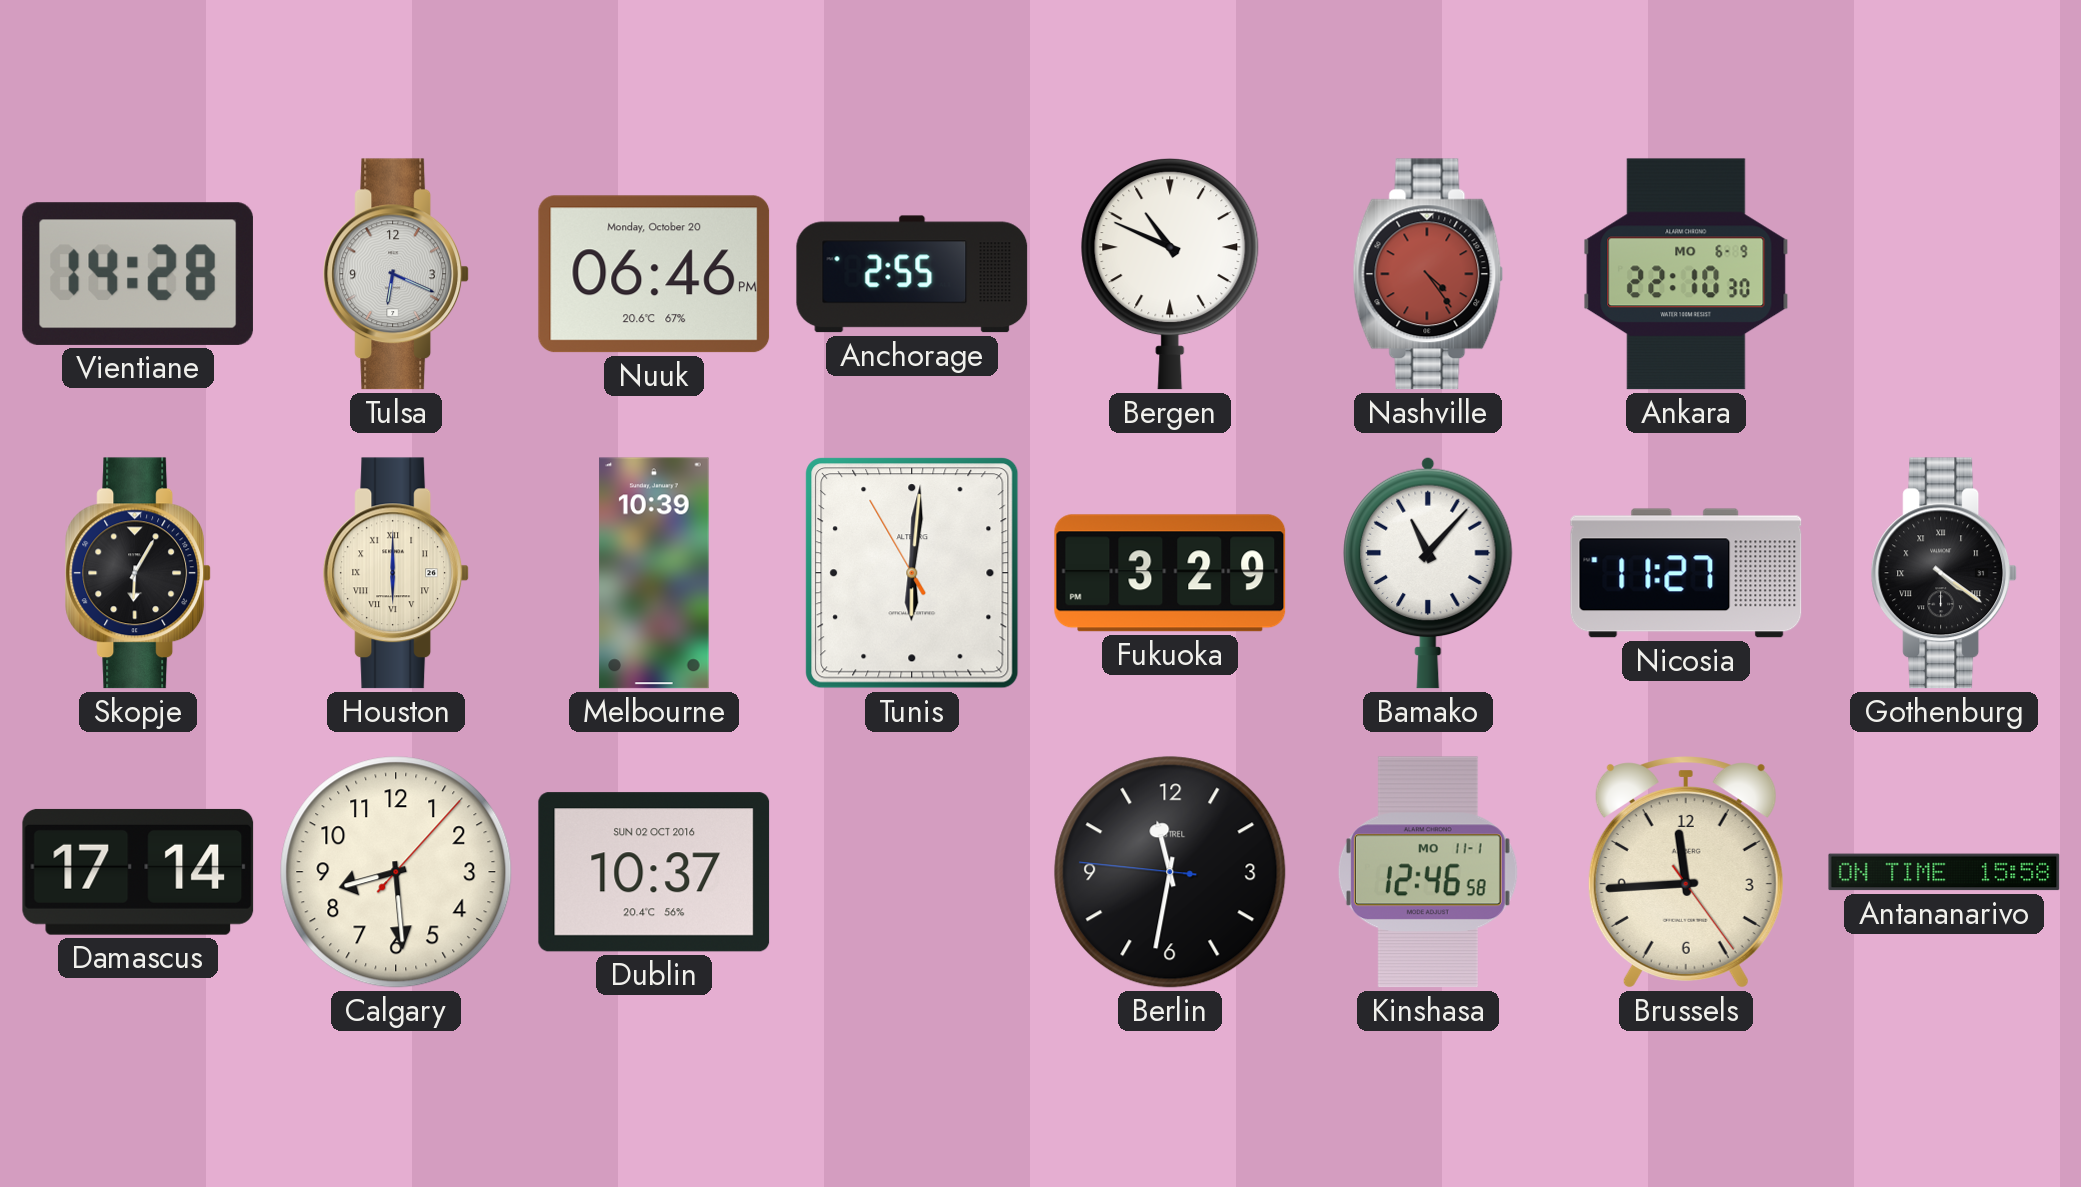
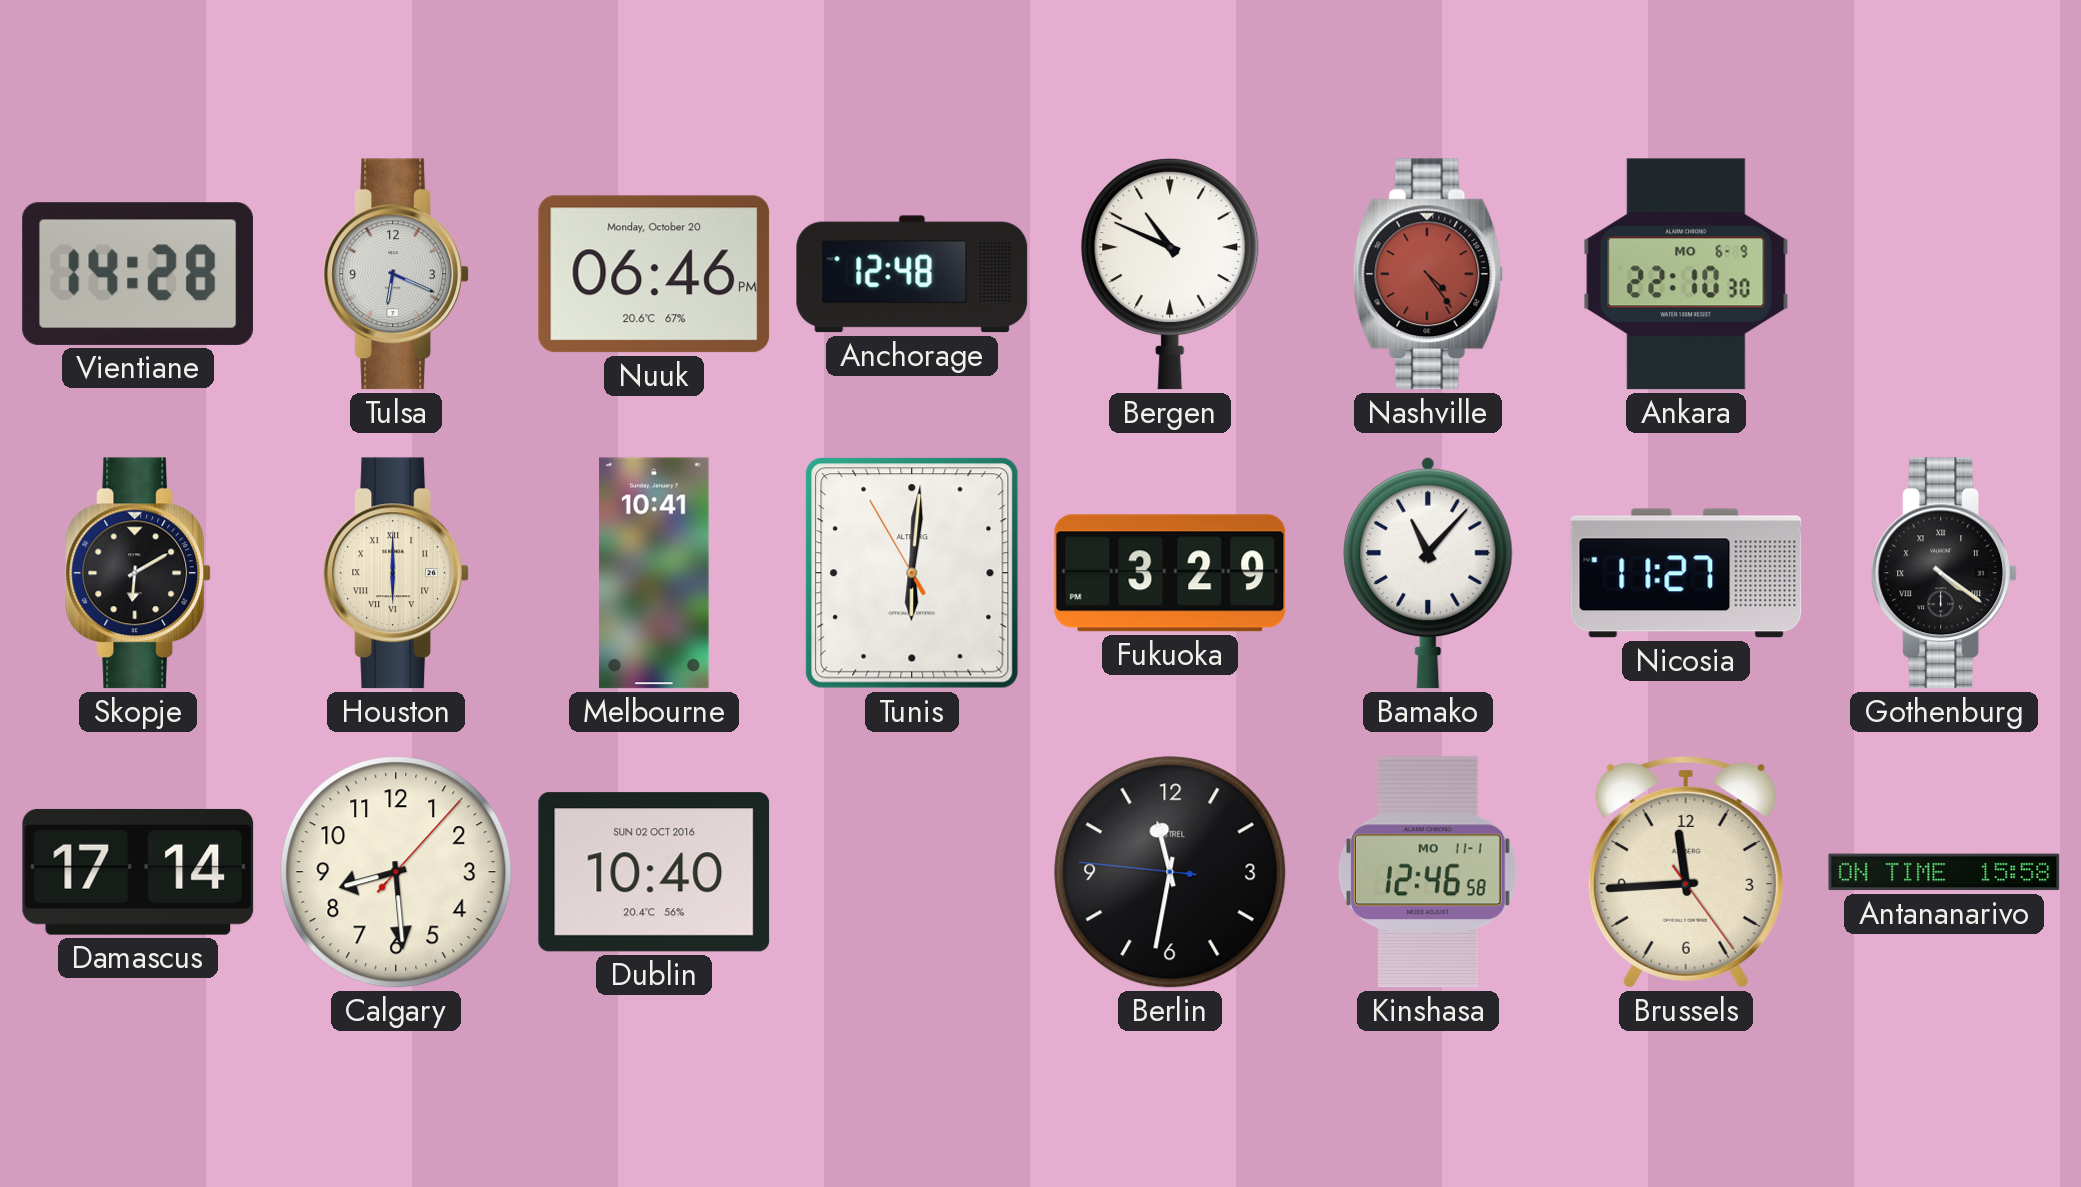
Anchorage: 2:55 -> 12:48
Skopje: 6:05 -> 6:10
Melbourne: 10:39 -> 10:41
Dublin: 10:37 -> 10:40
